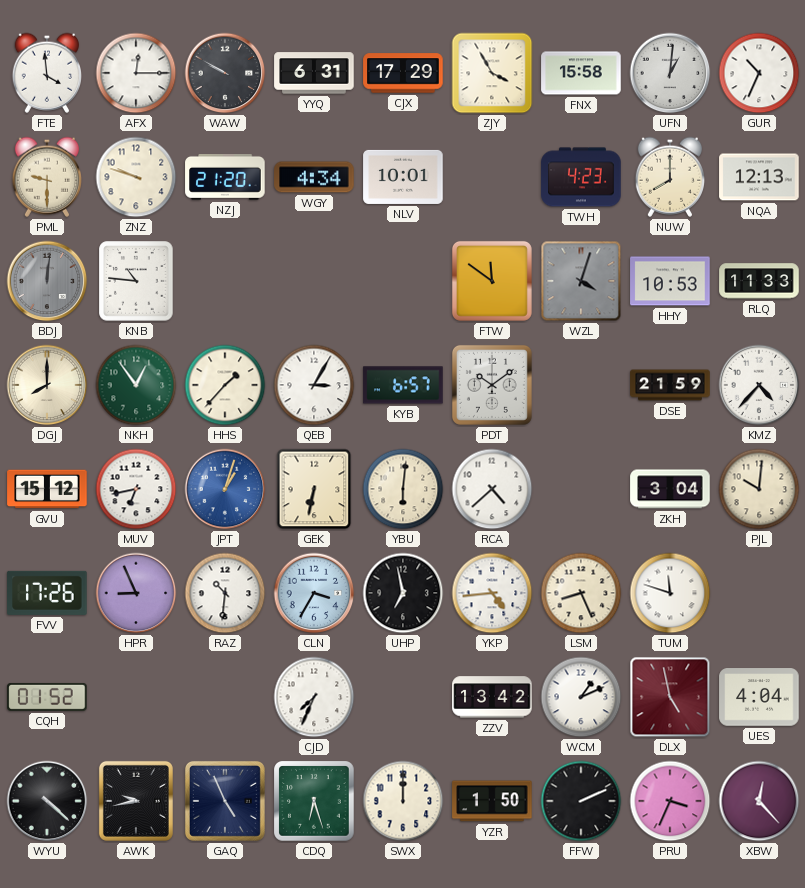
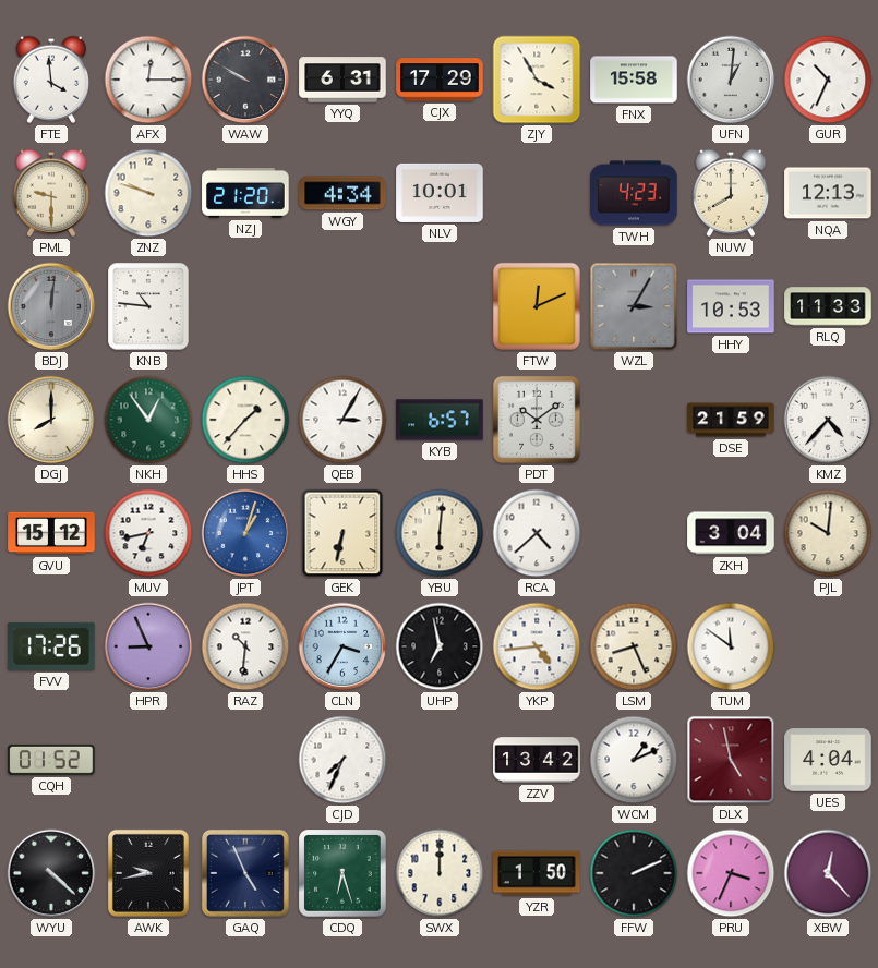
FTW: 11:51 -> 12:11
WZL: 4:03 -> 3:05
TUM: 11:48 -> 11:51
